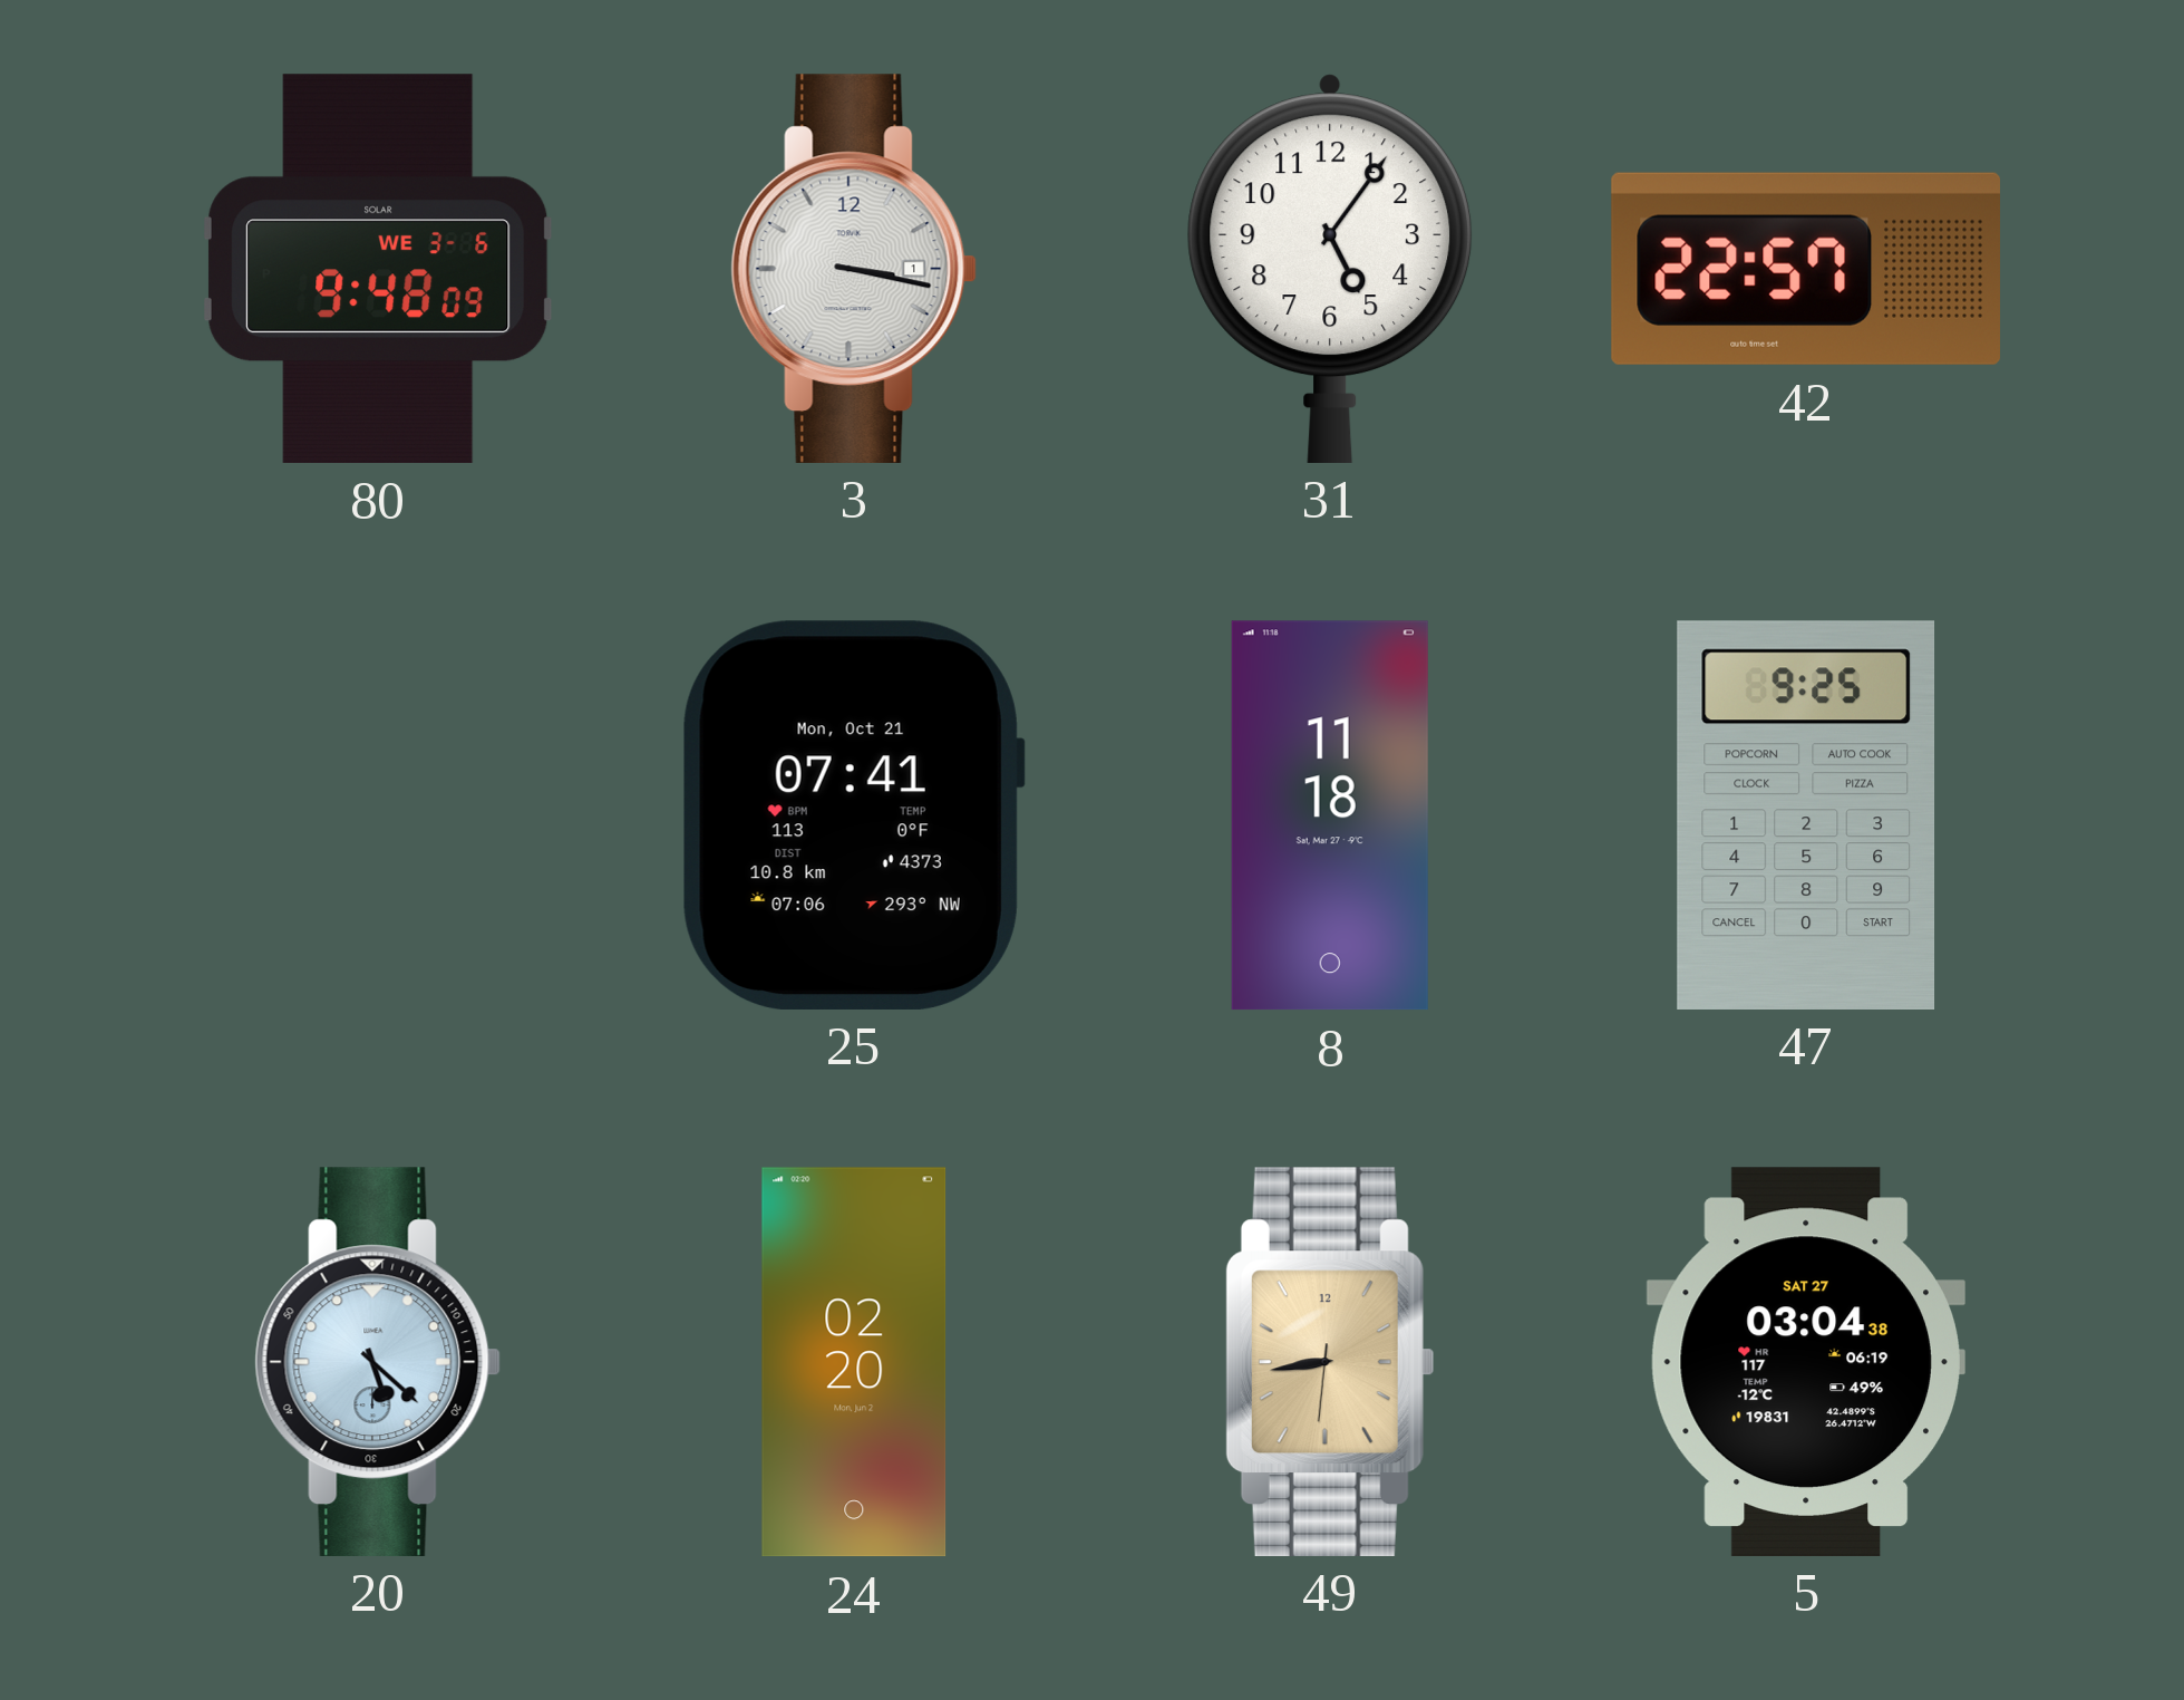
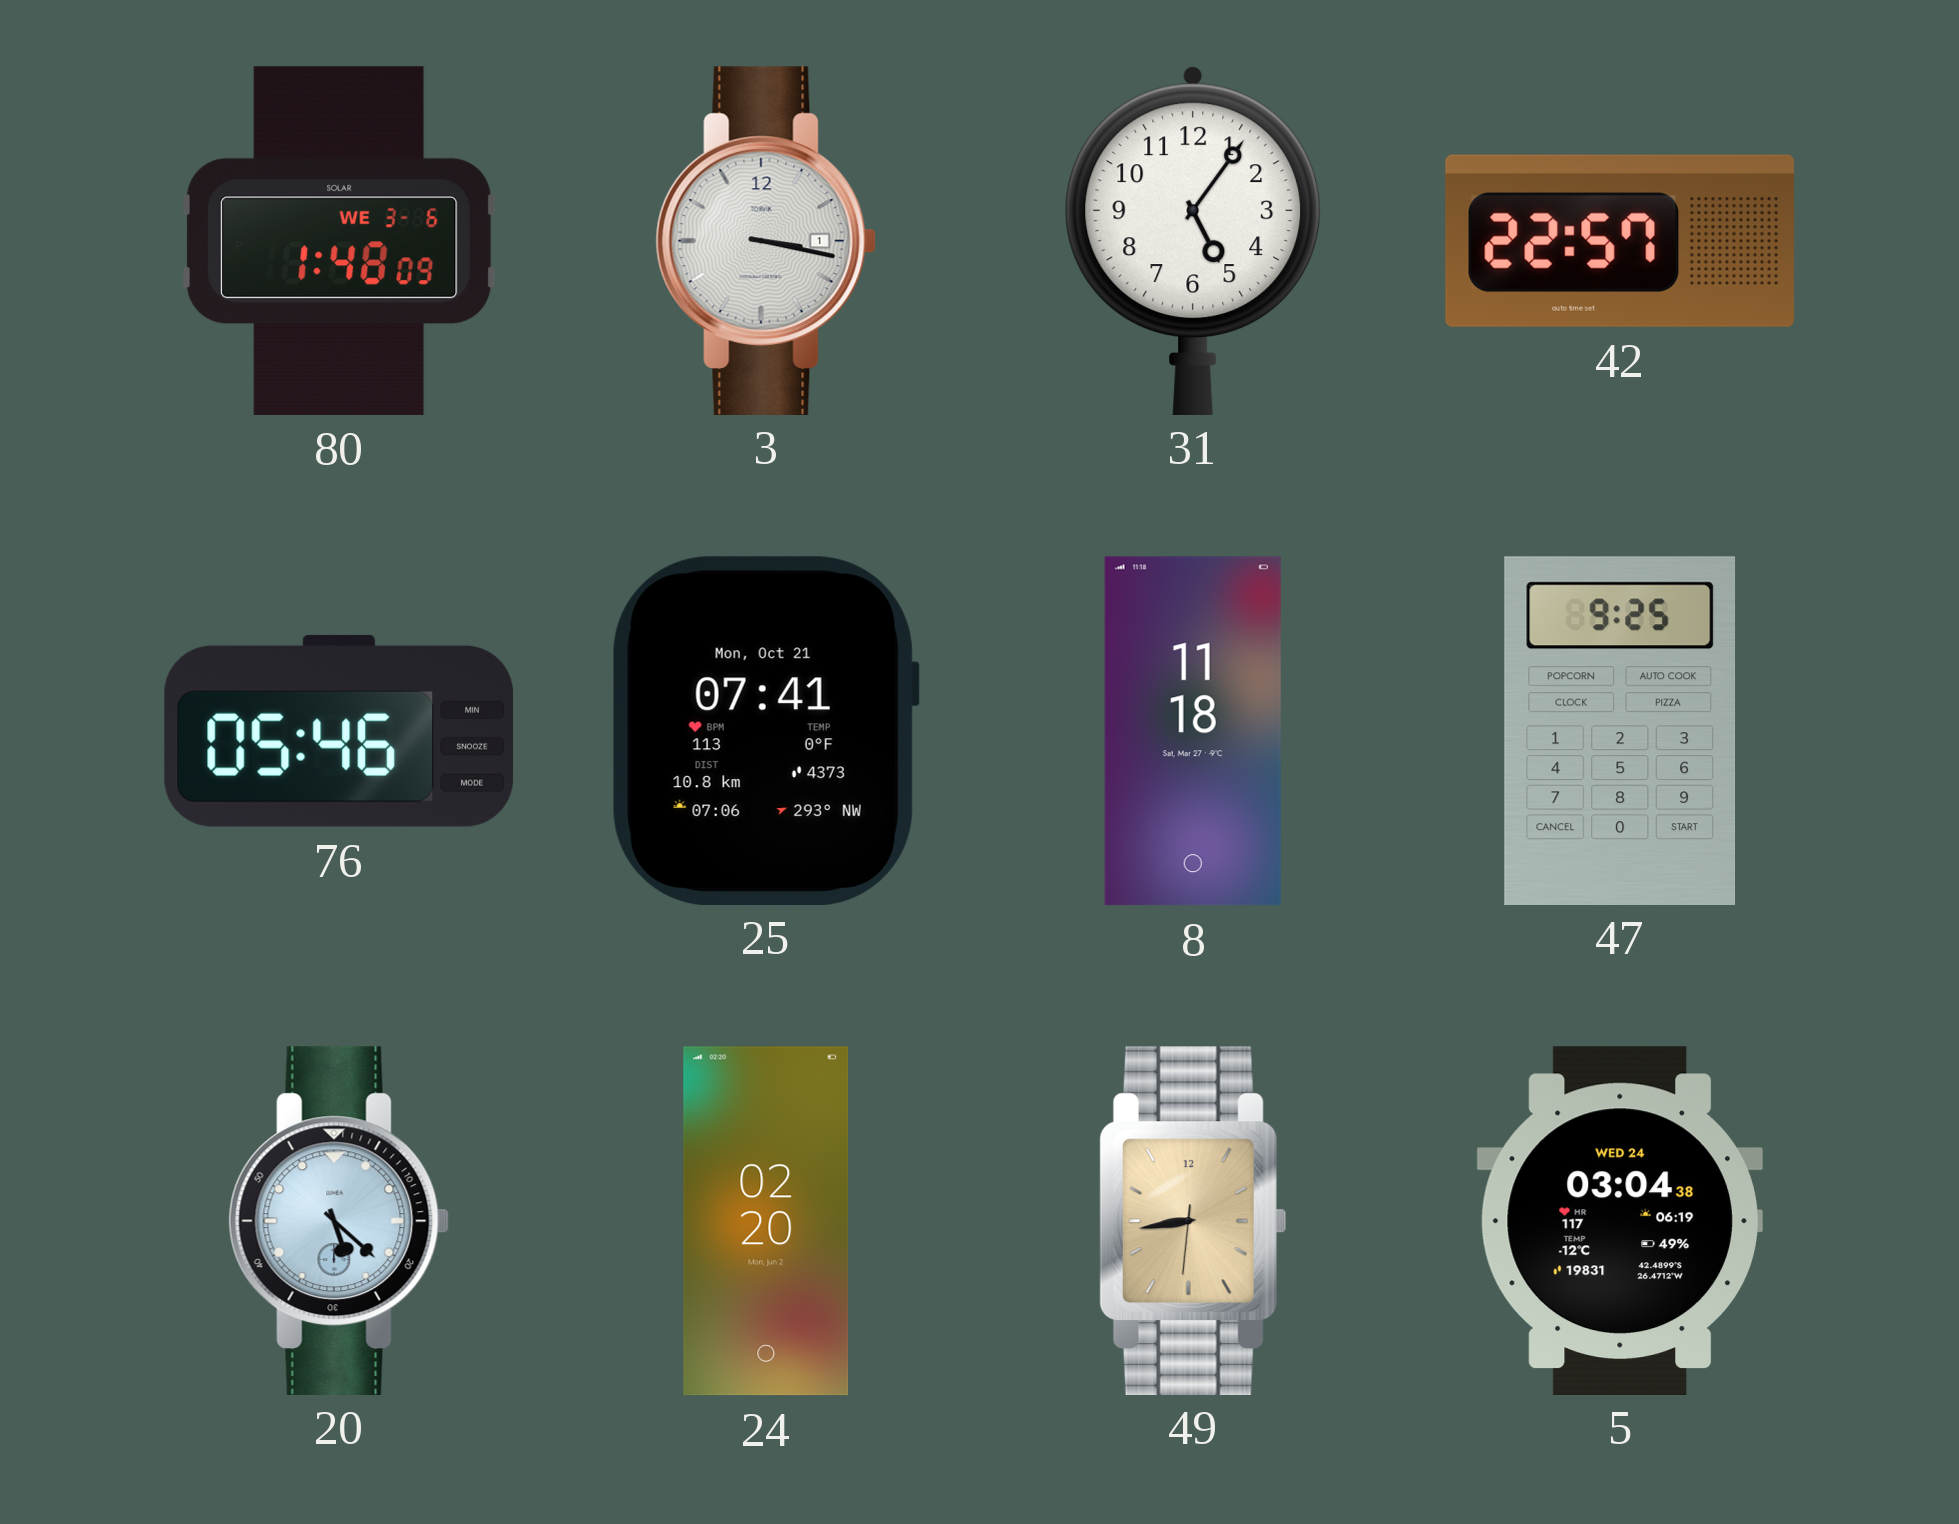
80: 9:48 -> 1:48
76: none -> 05:46
5 date: SAT 27 -> WED 24
